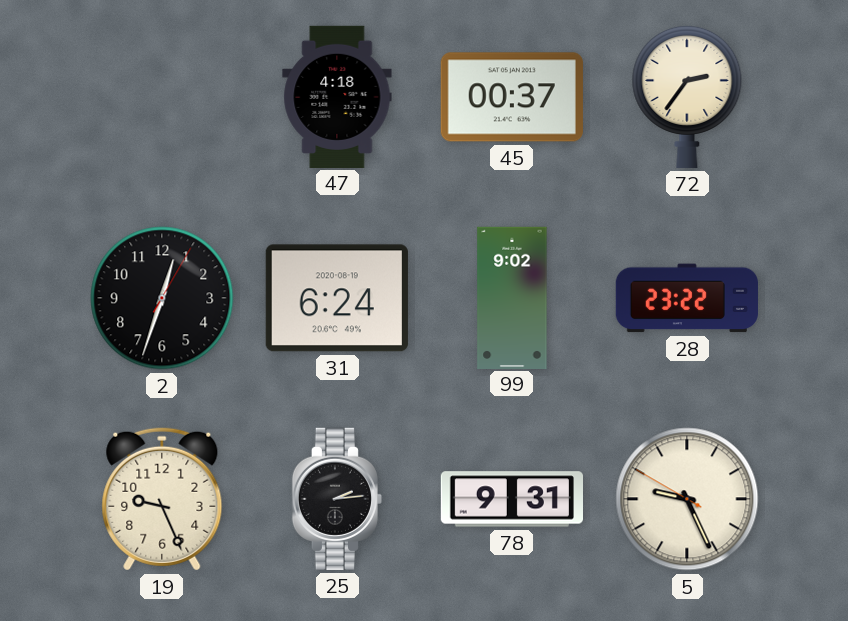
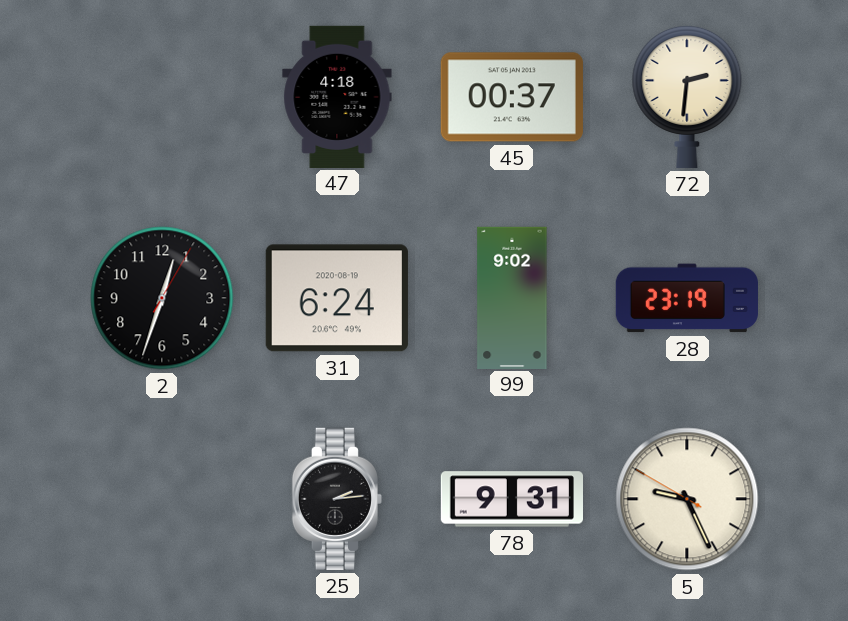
72: 2:36 -> 2:31
28: 23:22 -> 23:19
19: 9:26 -> none
